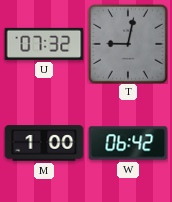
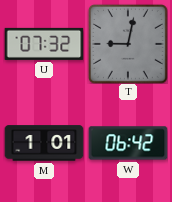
M: 1:00 -> 1:01
